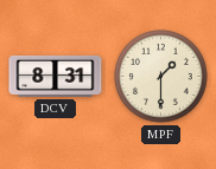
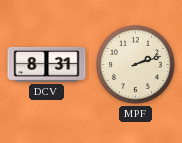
MPF: 1:30 -> 2:12
